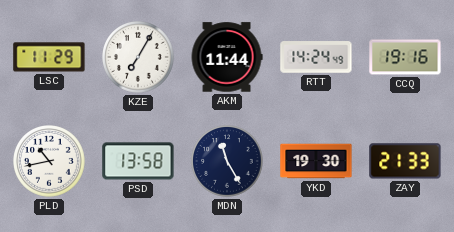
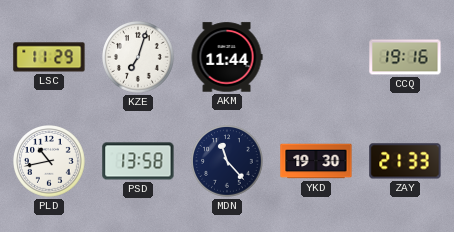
KZE: 7:05 -> 7:03
RTT: 14:24 -> none
MDN: 11:25 -> 11:23
